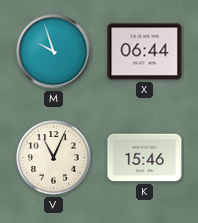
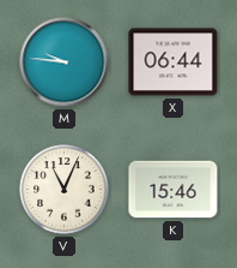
M: 9:57 -> 9:46
